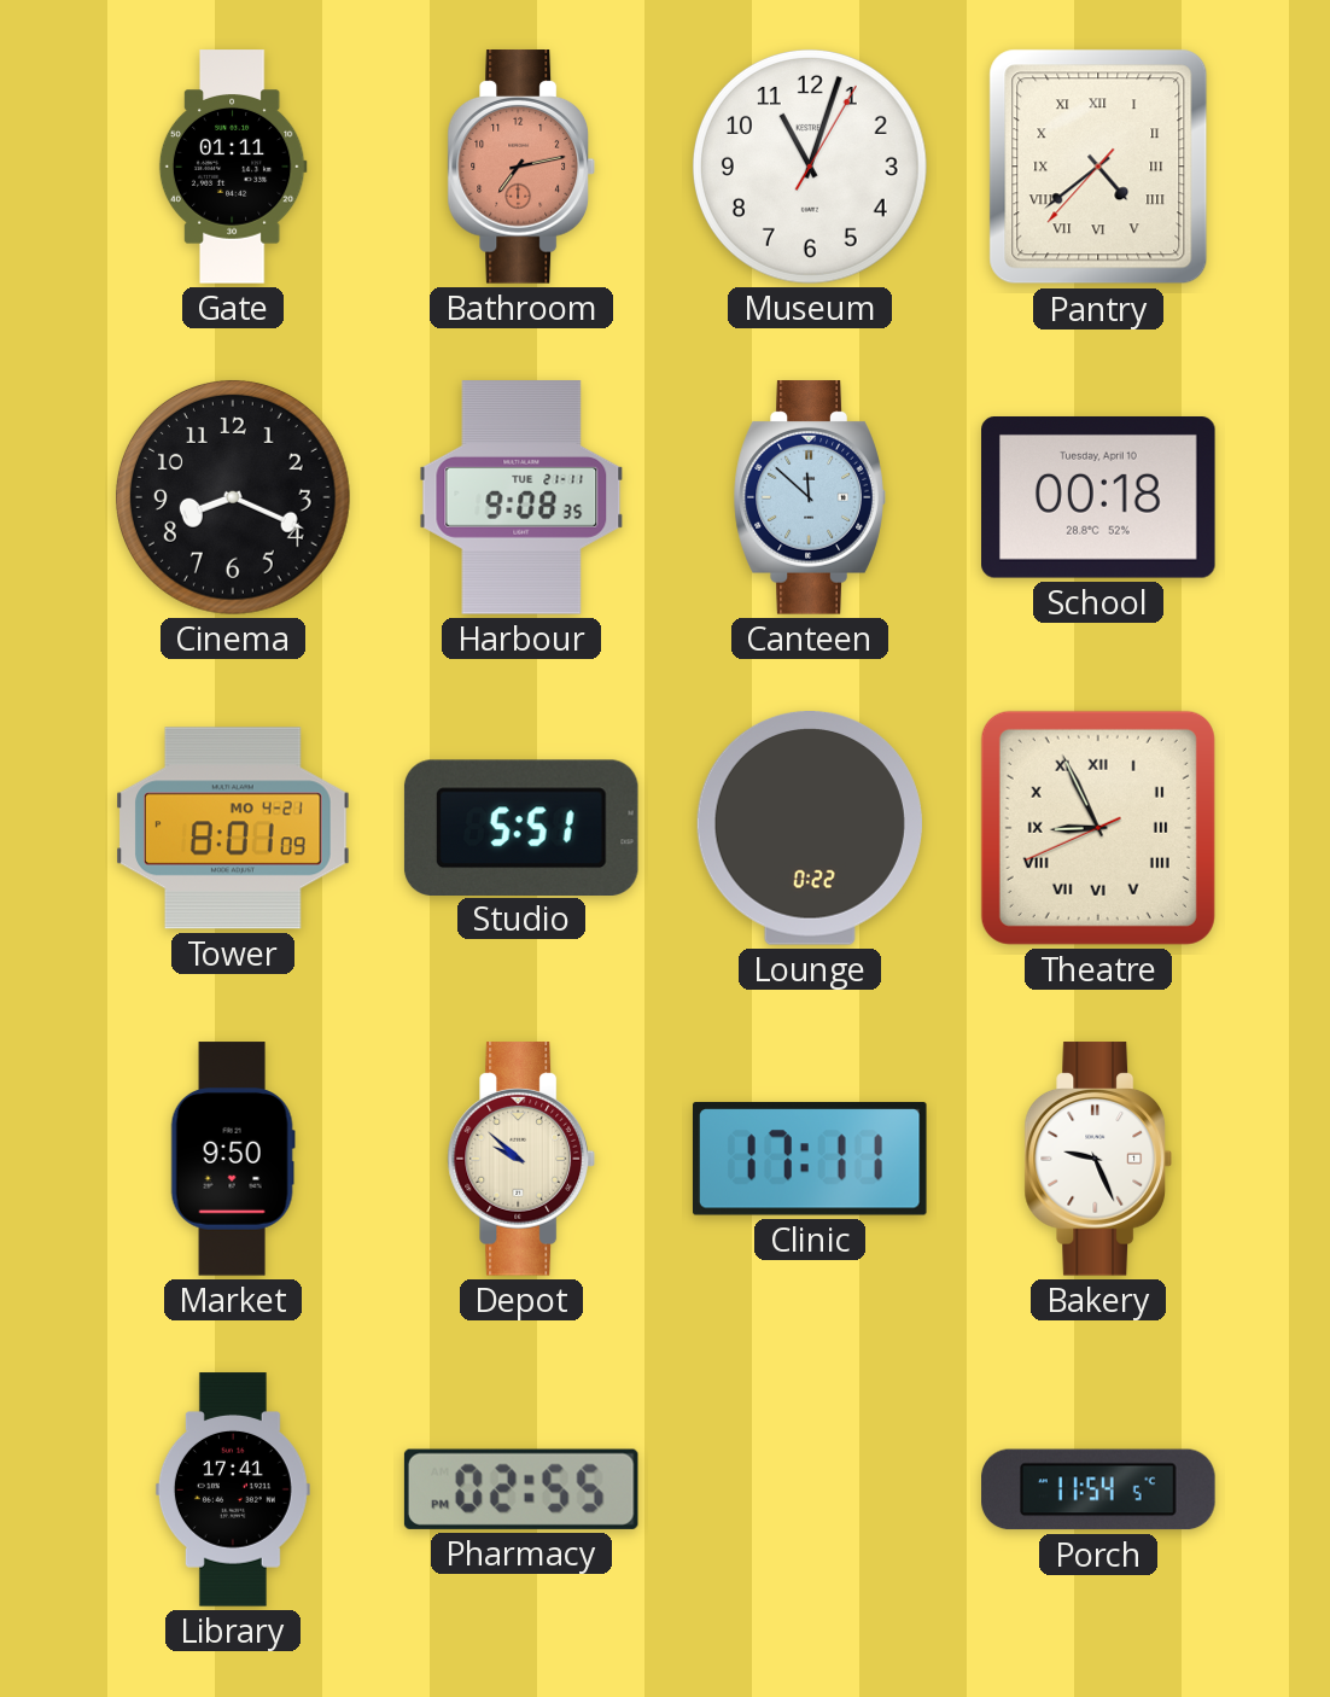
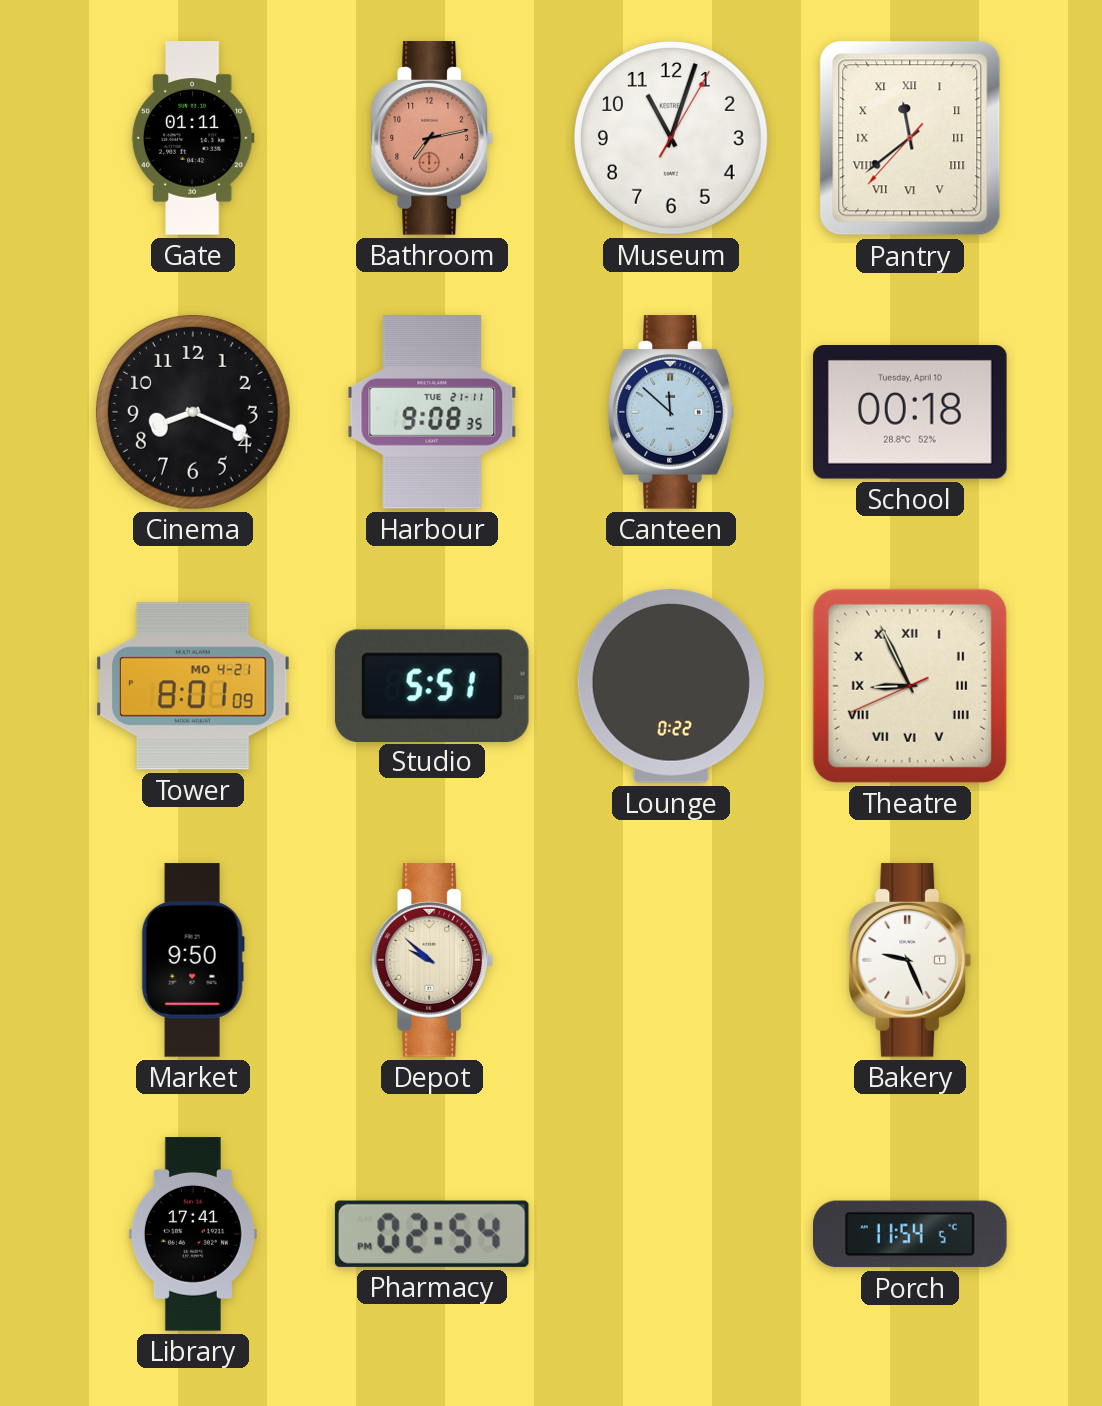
Pantry: 4:38 -> 11:38
Clinic: 17:11 -> none
Pharmacy: 02:55 -> 02:54
